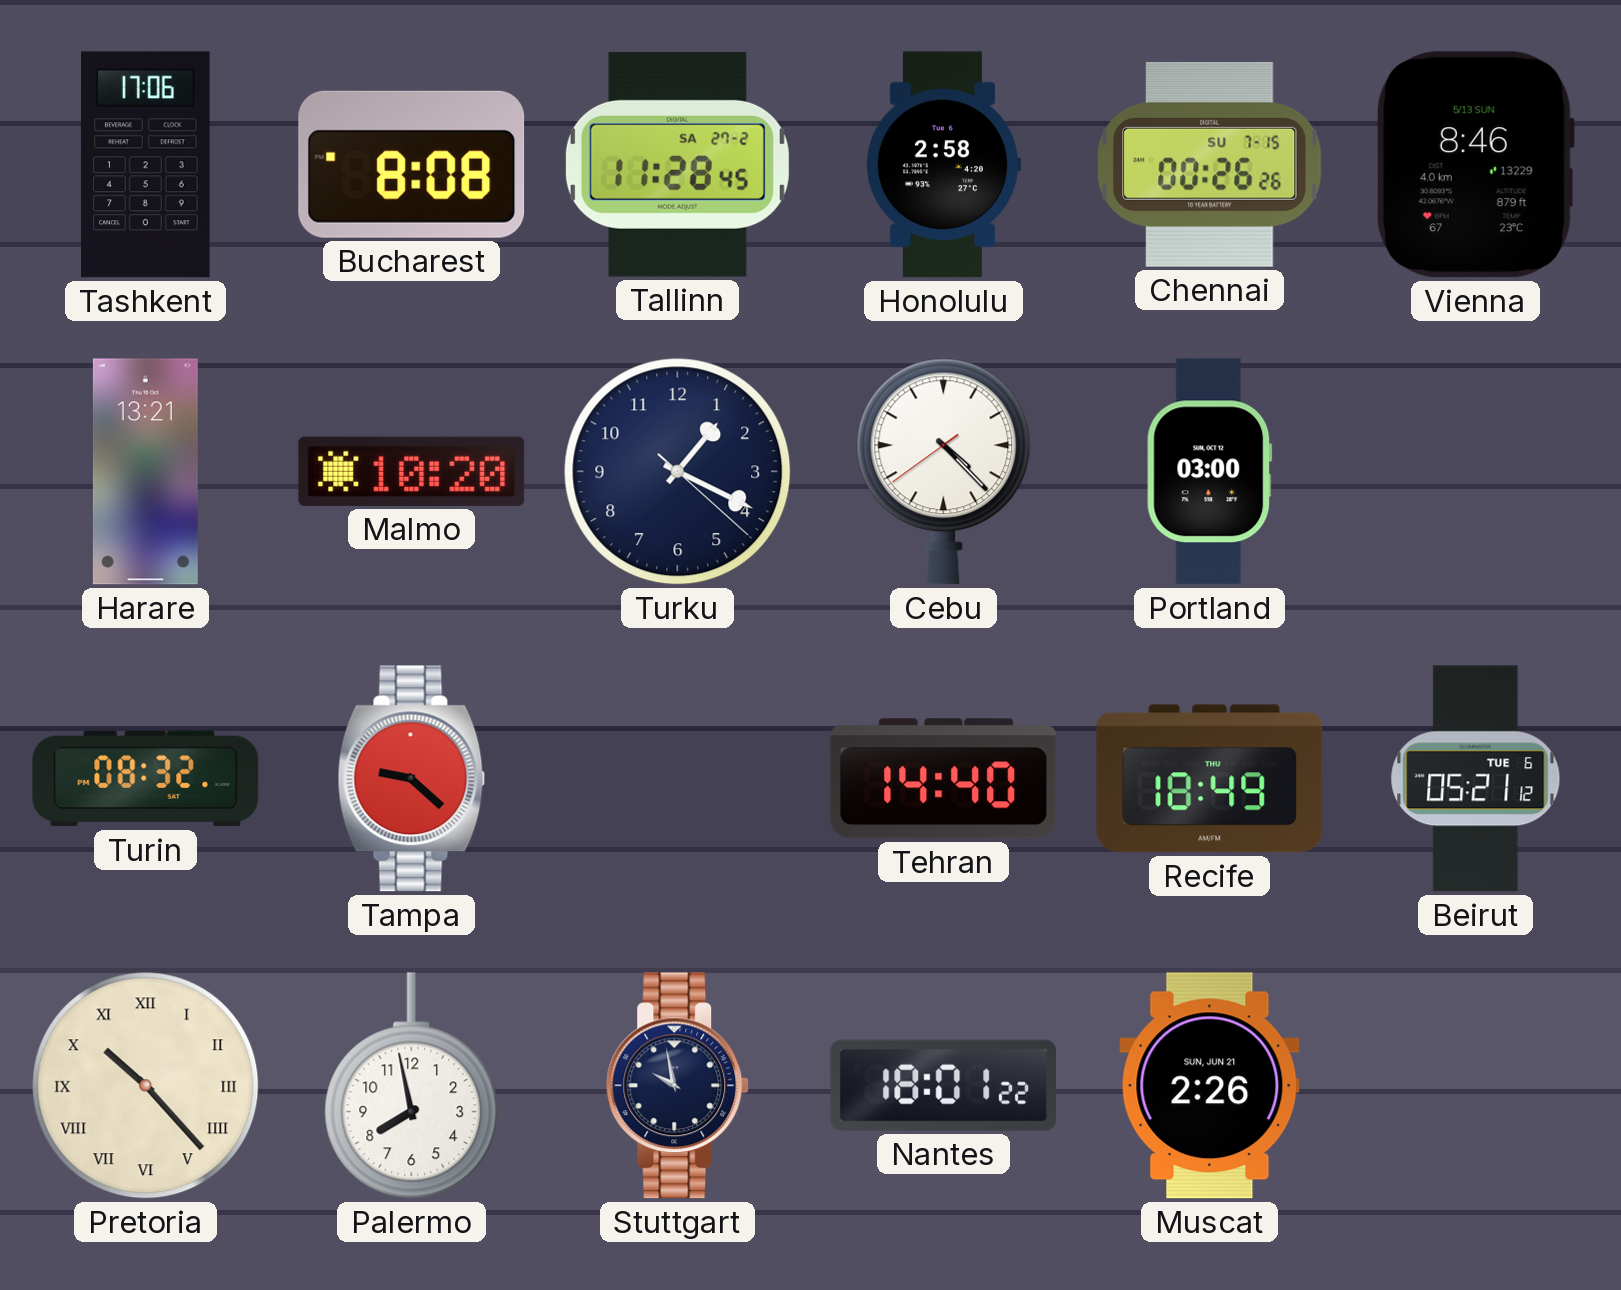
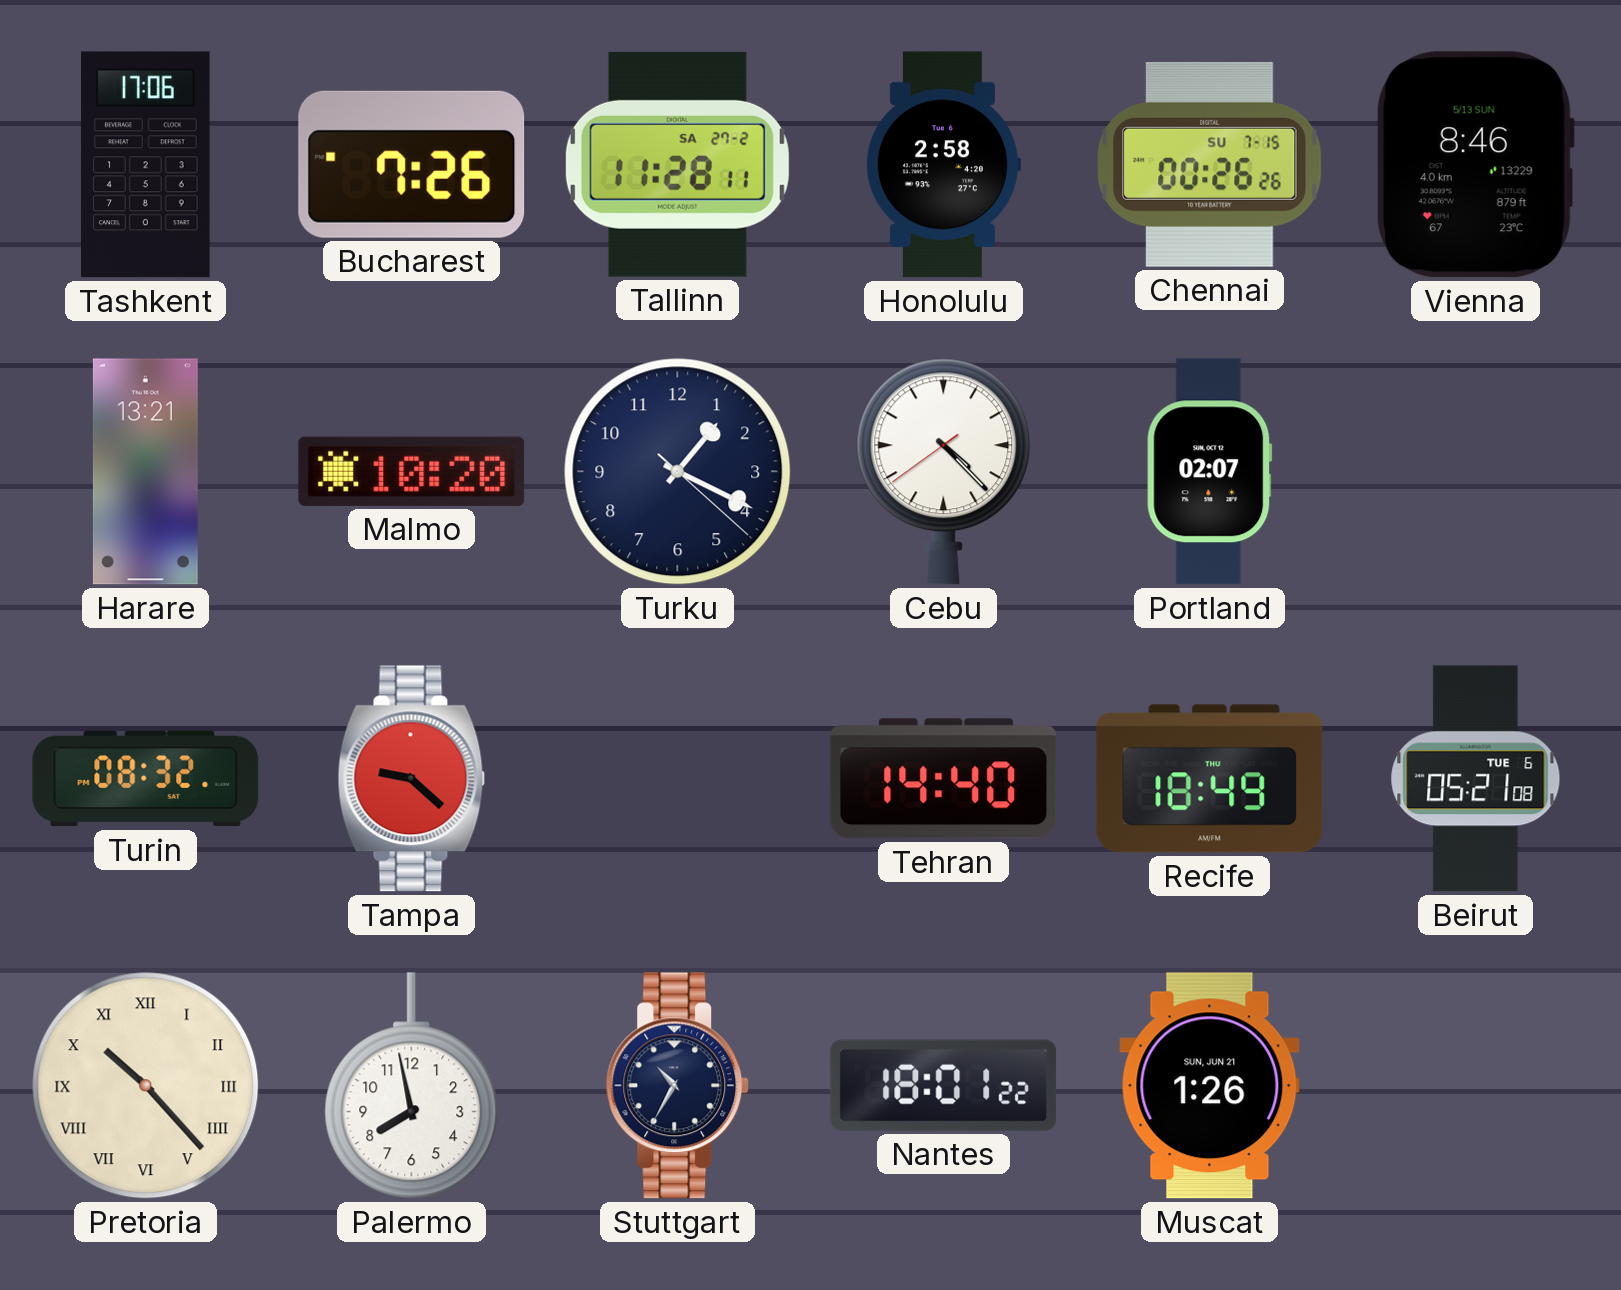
Bucharest: 8:08 -> 7:26
Tallinn: 11:28:45 -> 11:28:11
Portland: 03:00 -> 02:07
Beirut: 05:21:12 -> 05:21:08
Stuttgart: 9:58 -> 10:35
Muscat: 2:26 -> 1:26
